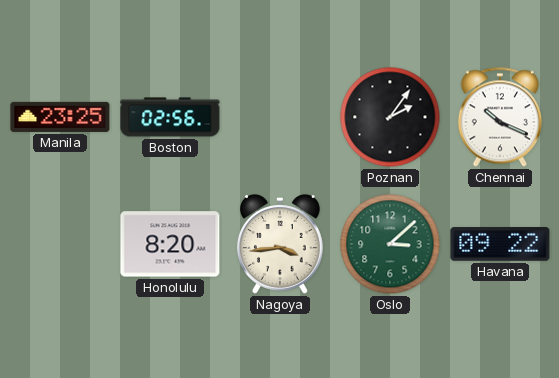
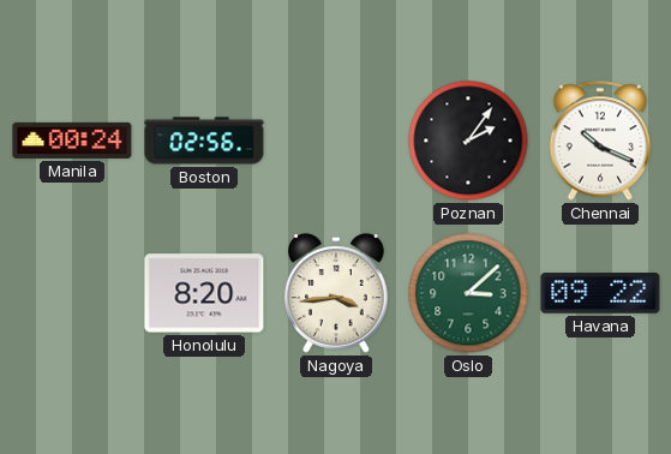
Manila: 23:25 -> 00:24
